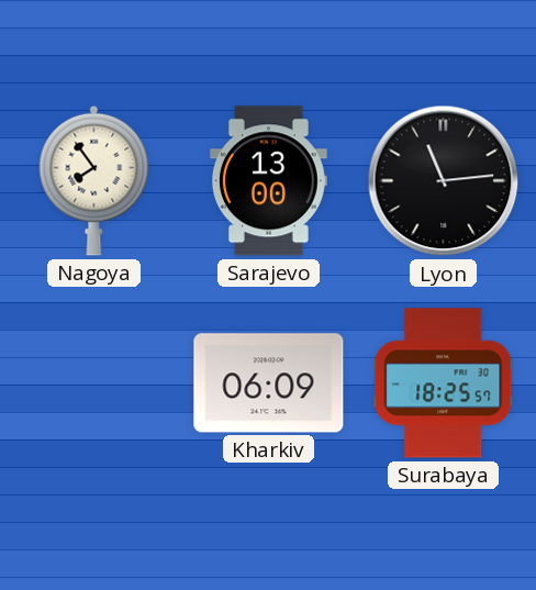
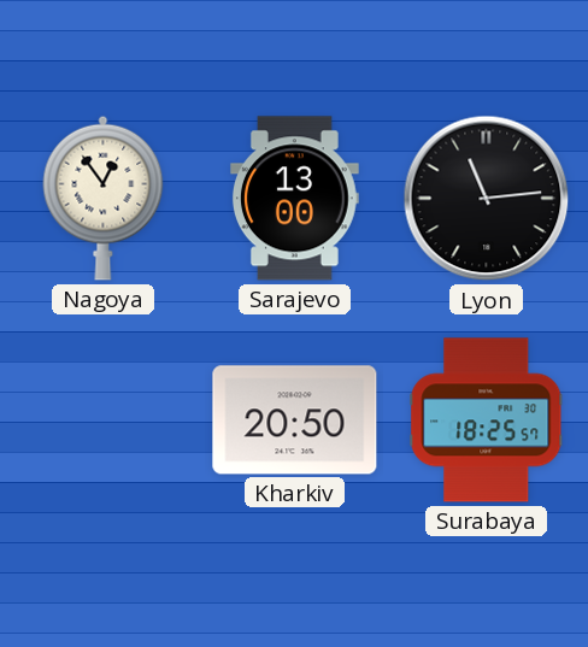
Nagoya: 7:54 -> 12:54
Kharkiv: 06:09 -> 20:50
